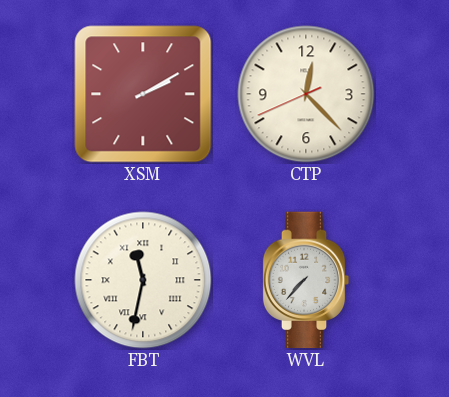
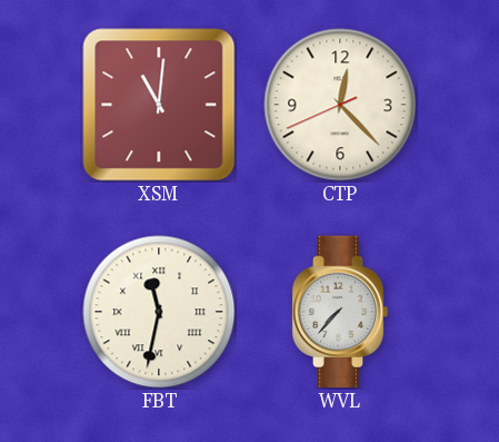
XSM: 2:10 -> 11:01
